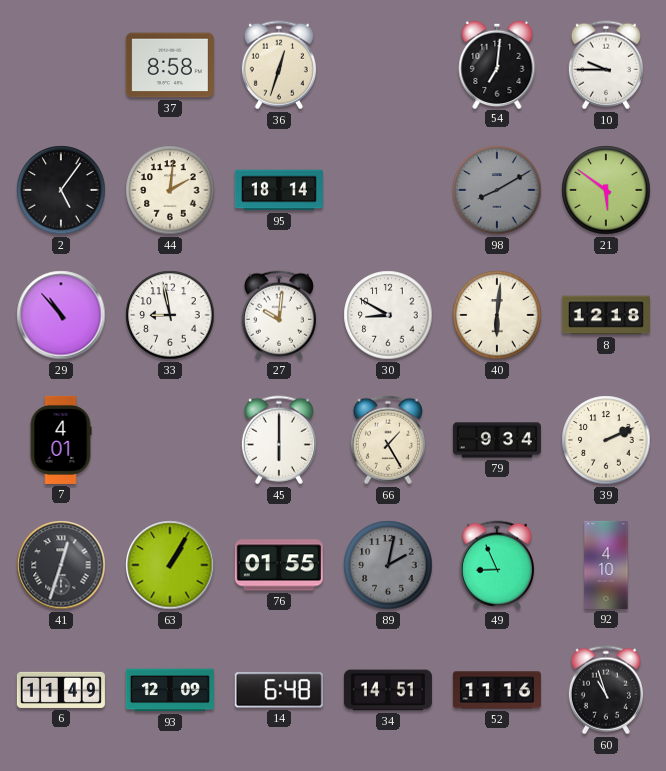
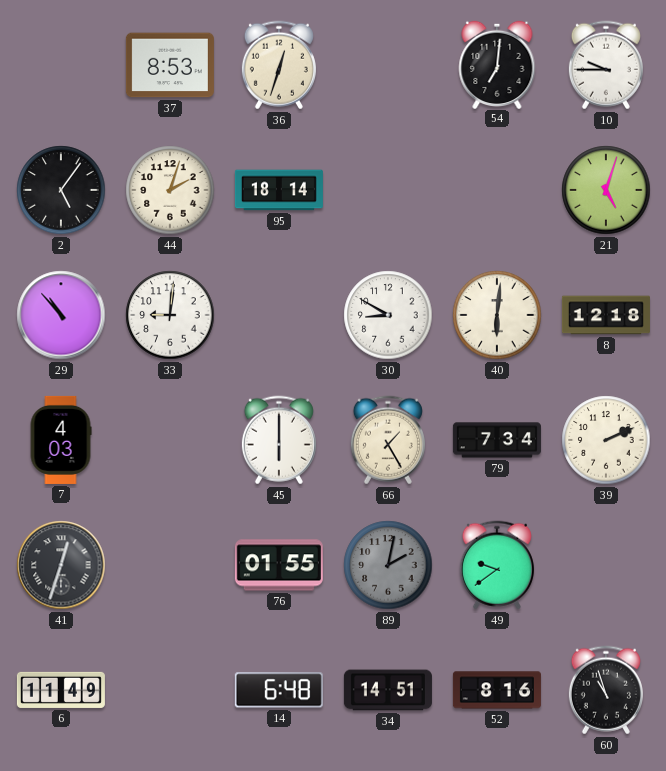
37: 8:58 -> 8:53
44: 2:01 -> 2:03
98: 8:10 -> none
21: 5:51 -> 5:03
33: 8:58 -> 9:01
27: 10:01 -> none
7: 4:01 -> 4:03
79: 9:34 -> 7:34
63: 1:05 -> none
49: 8:56 -> 9:39
92: 4:10 -> none
93: 12:09 -> none
52: 11:16 -> 8:16
